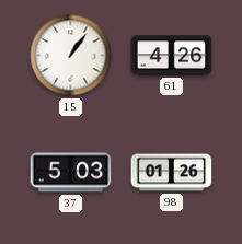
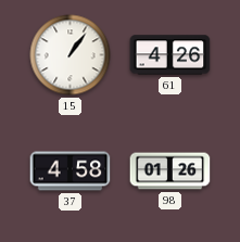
37: 5:03 -> 4:58
